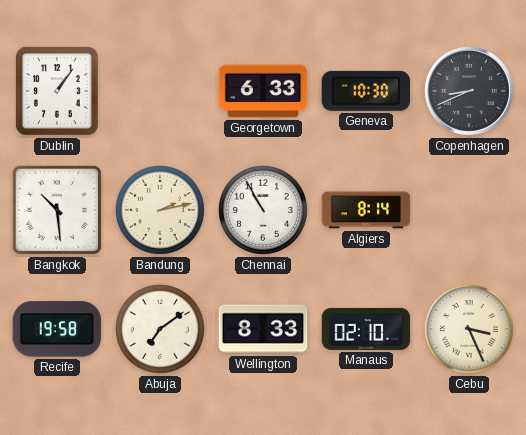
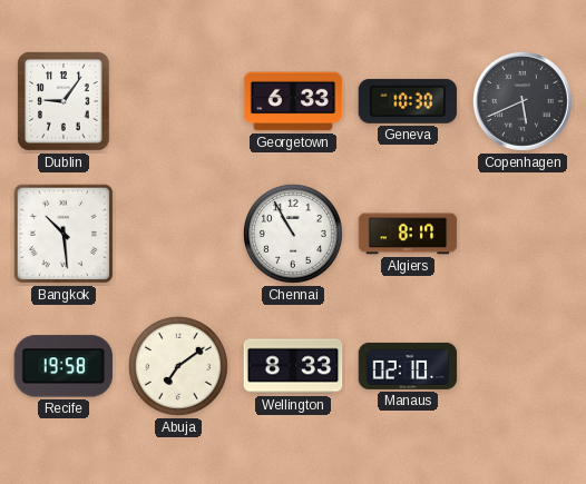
Dublin: 1:06 -> 9:06
Copenhagen: 8:41 -> 5:41
Bandung: 2:13 -> none
Algiers: 8:14 -> 8:17
Cebu: 3:26 -> none
